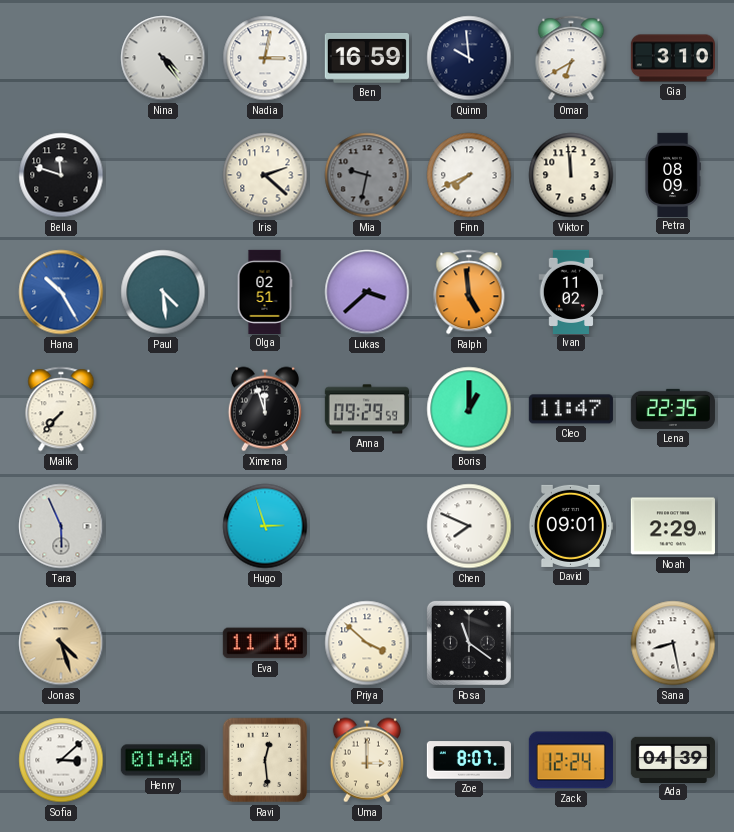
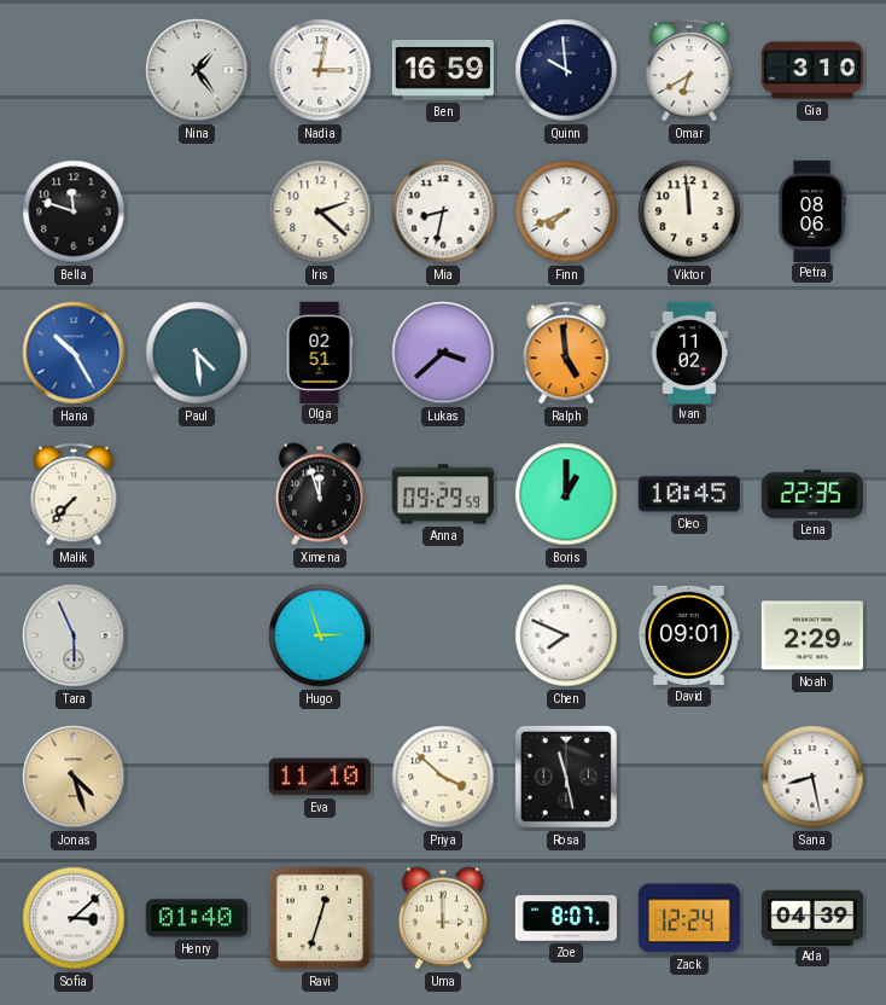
Nina: 4:24 -> 1:24
Mia: 9:32 -> 8:32
Mia dial: grey -> white
Petra: 08:09 -> 08:06
Cleo: 11:47 -> 10:45
Rosa: 11:21 -> 11:28
Ravi: 12:29 -> 12:33
